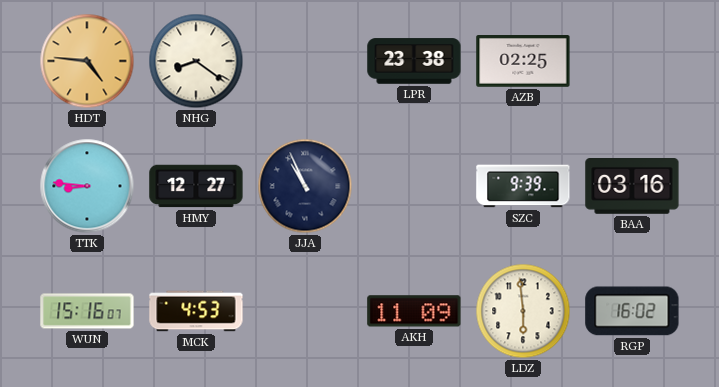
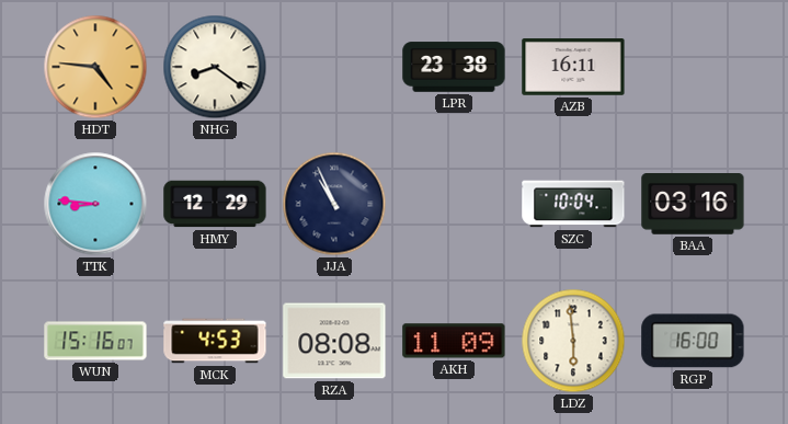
AZB: 02:25 -> 16:11
HMY: 12:27 -> 12:29
SZC: 9:39 -> 10:04
RZA: none -> 08:08
RGP: 16:02 -> 16:00
